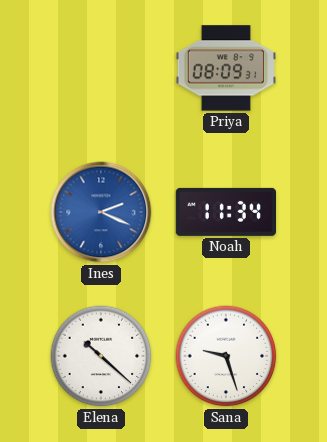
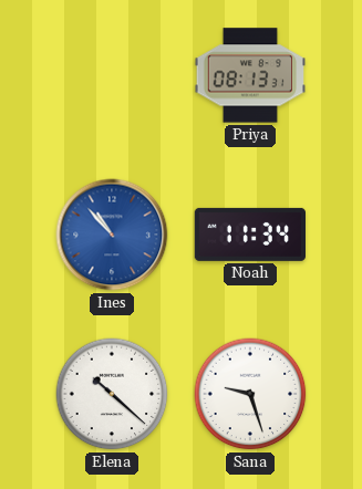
Priya: 08:09 -> 08:13
Ines: 2:19 -> 10:53
